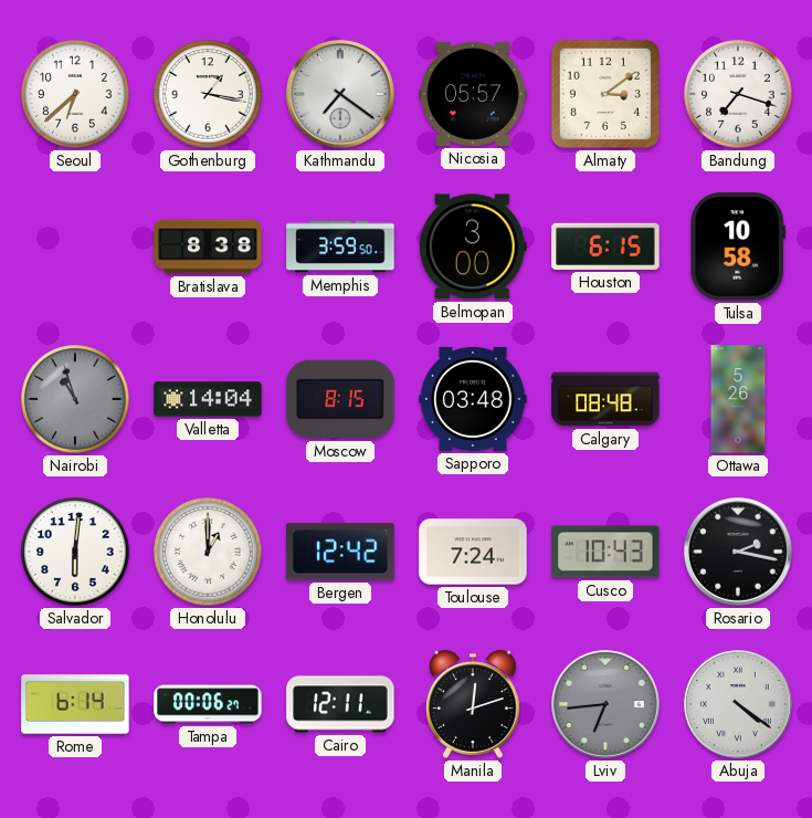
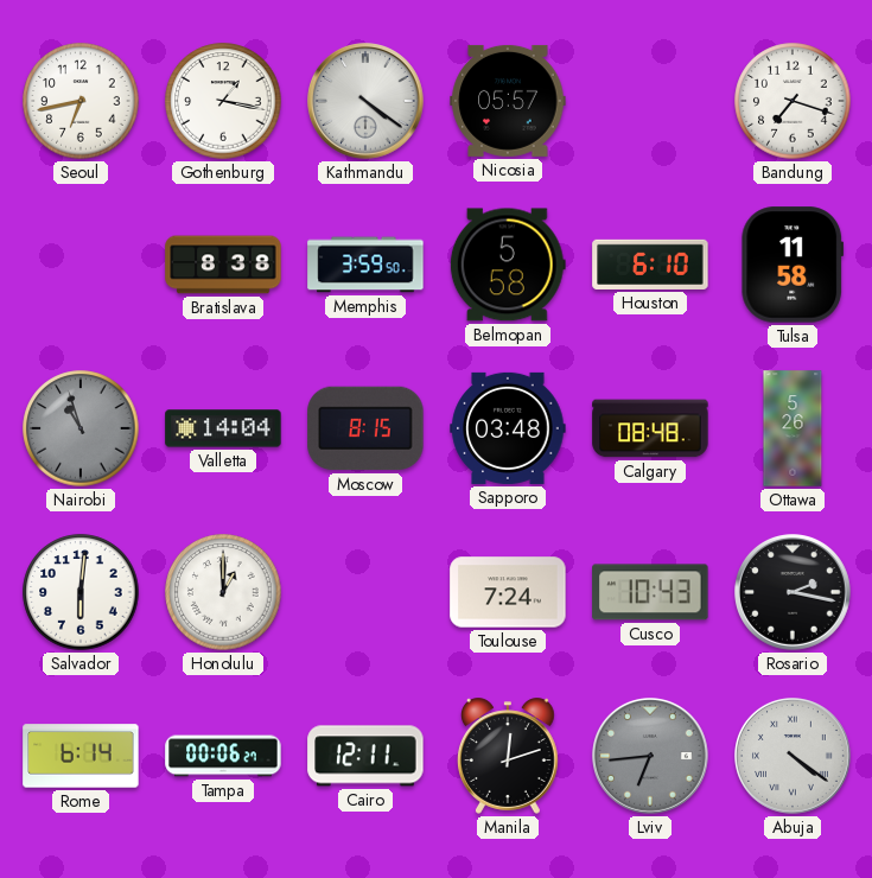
Seoul: 6:38 -> 6:43
Kathmandu: 7:21 -> 4:21
Almaty: 3:09 -> none
Belmopan: 3:00 -> 5:58
Houston: 6:15 -> 6:10
Tulsa: 10:58 -> 11:58
Bergen: 12:42 -> none
